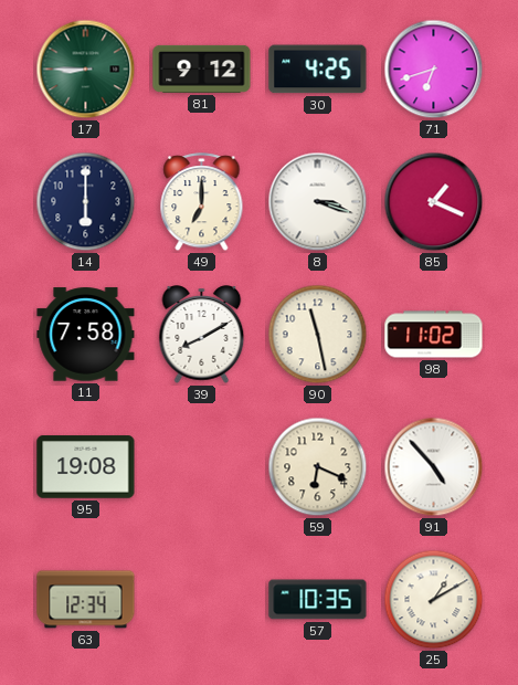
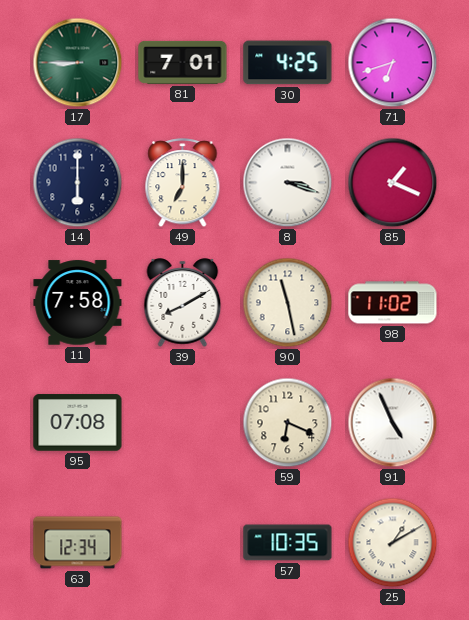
81: 9:12 -> 7:01
95: 19:08 -> 07:08
91: 4:53 -> 4:56
